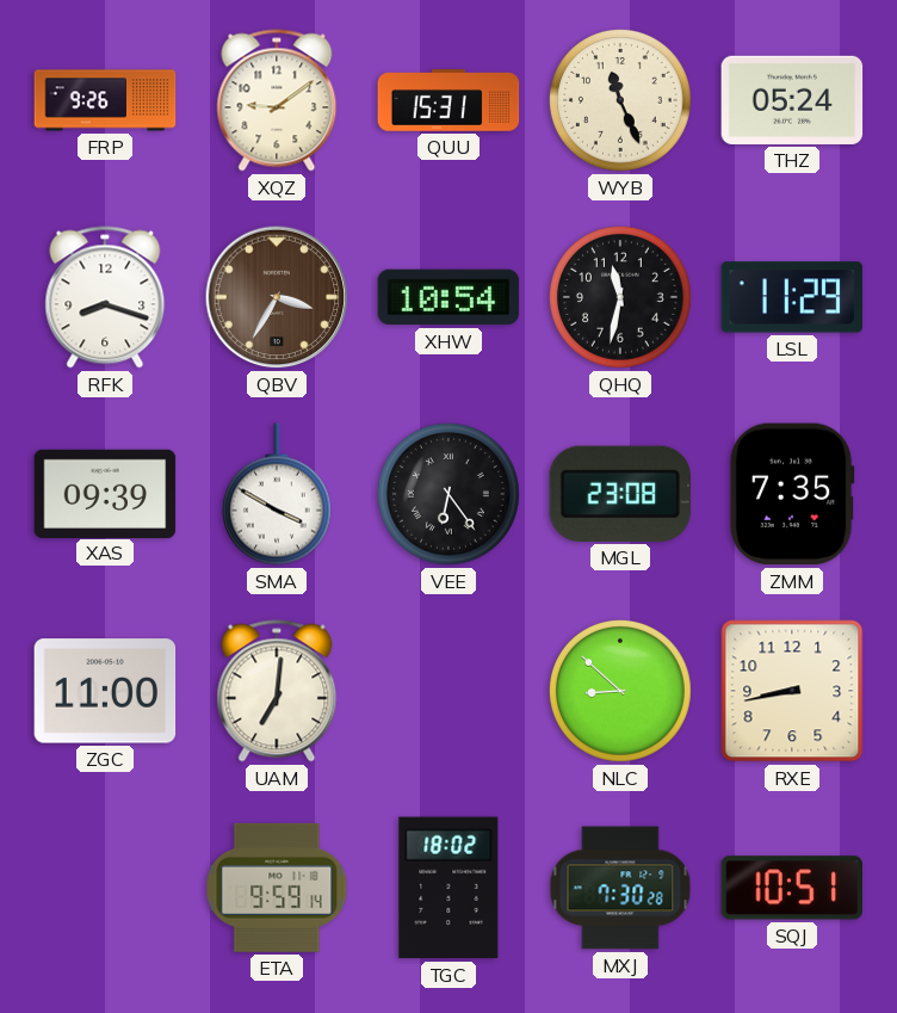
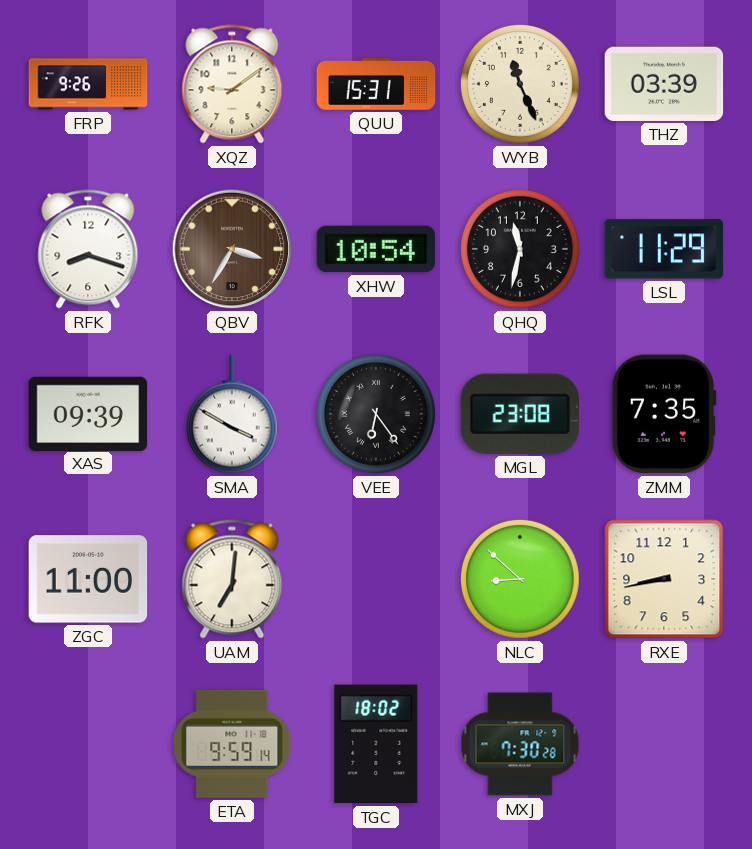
THZ: 05:24 -> 03:39
SQJ: 10:51 -> none
